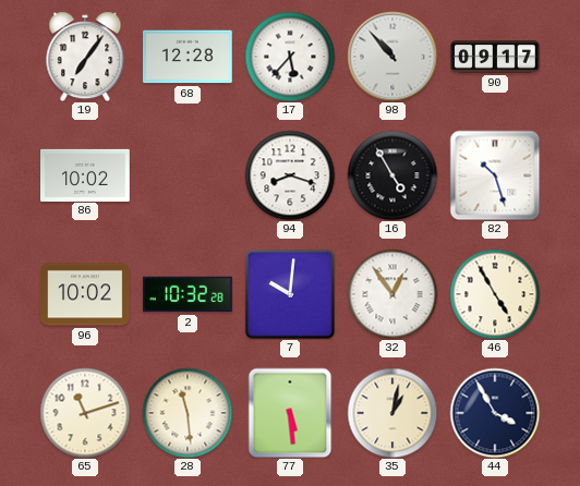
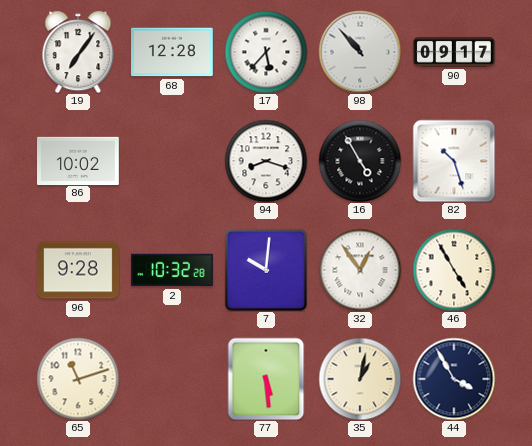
96: 10:02 -> 9:28
28: 11:29 -> none
